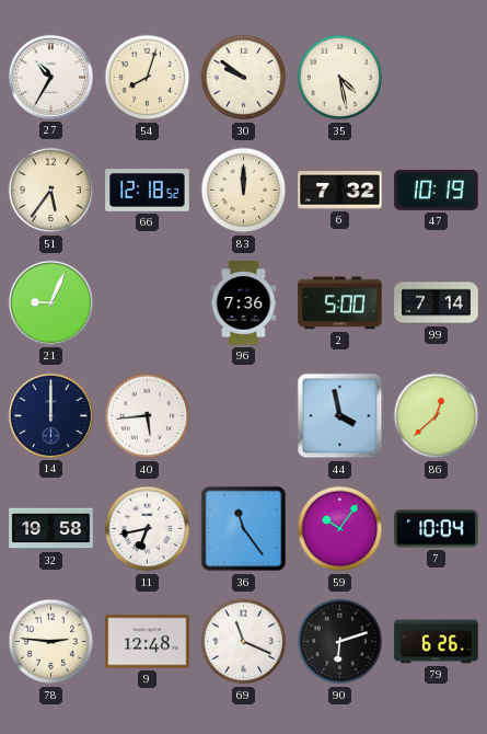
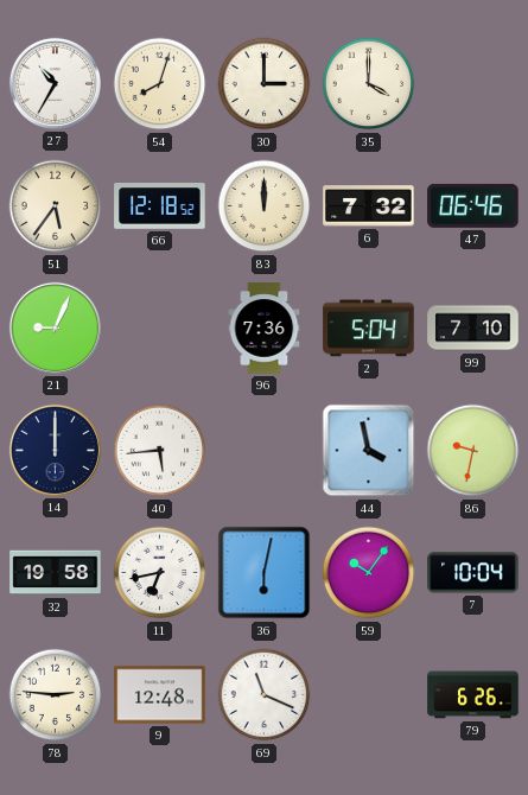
30: 9:51 -> 3:00
35: 4:28 -> 4:00
47: 10:19 -> 06:46
2: 5:00 -> 5:04
99: 7:14 -> 7:10
86: 12:38 -> 9:32
36: 11:24 -> 6:02
90: 6:12 -> none
